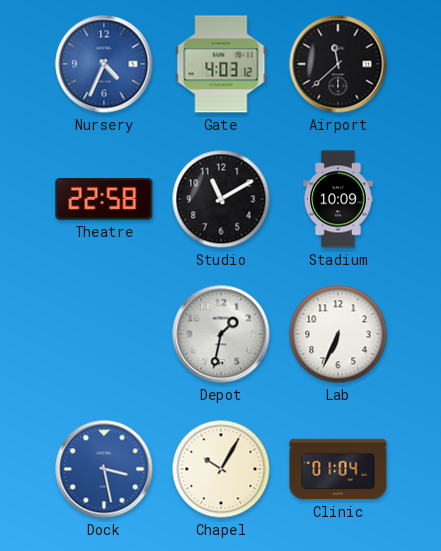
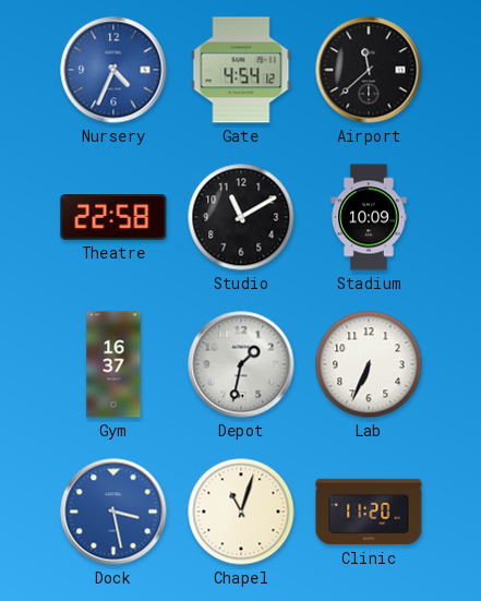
Gate: 4:03 -> 4:54
Gym: none -> 16:37
Chapel: 10:05 -> 11:03
Clinic: 01:04 -> 11:20
